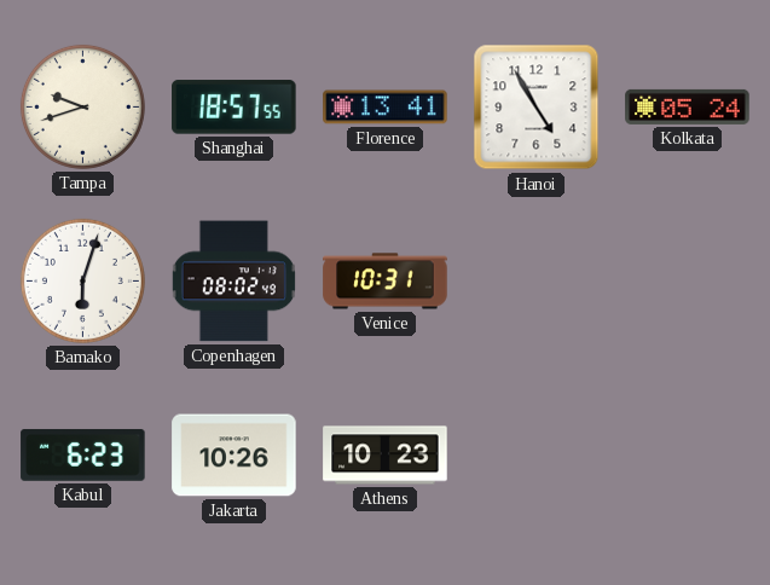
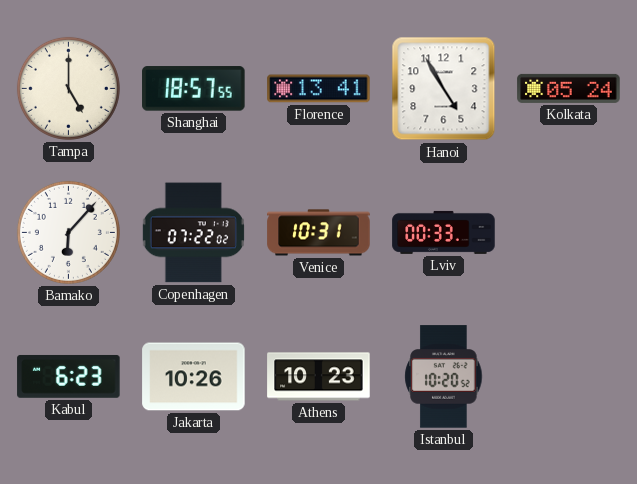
Tampa: 9:42 -> 5:00
Bamako: 6:03 -> 6:07
Copenhagen: 08:02 -> 07:22
Lviv: none -> 00:33
Istanbul: none -> 10:20
